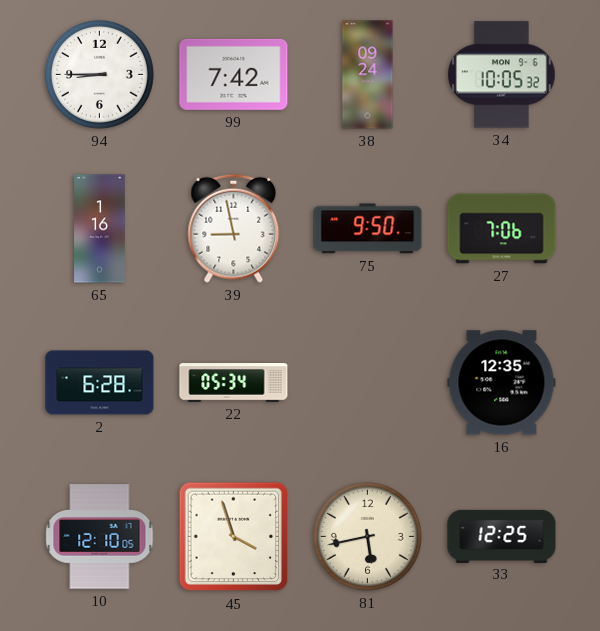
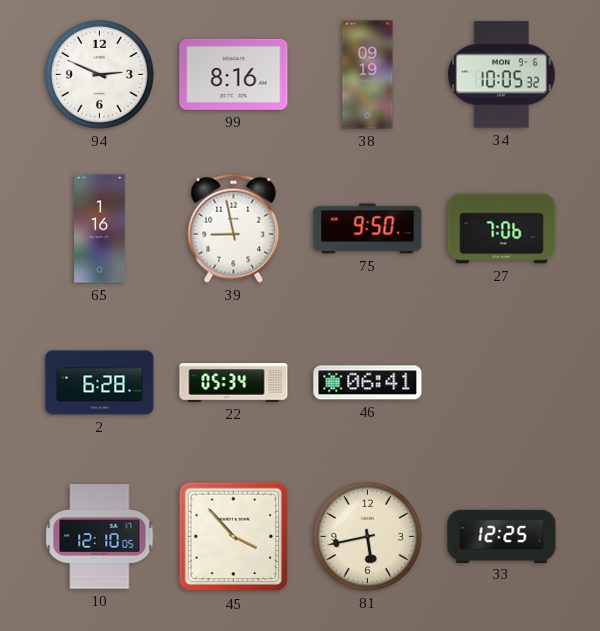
94: 8:45 -> 2:49
99: 7:42 -> 8:16
38: 09:24 -> 09:19
46: none -> 06:41
16: 12:35 -> none
45: 3:57 -> 3:53
